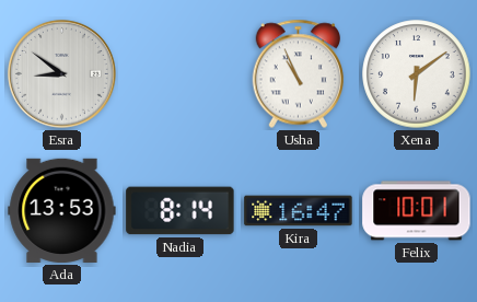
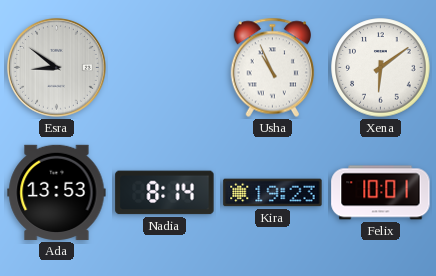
Kira: 16:47 -> 19:23
